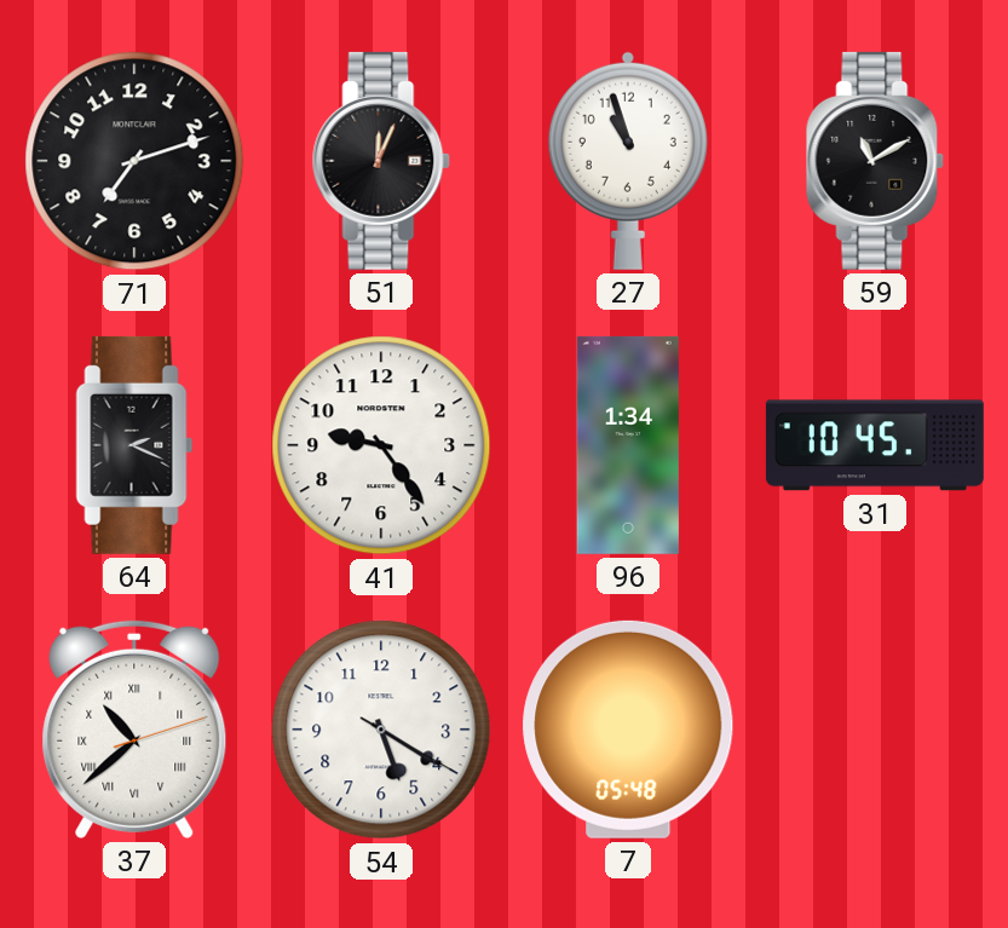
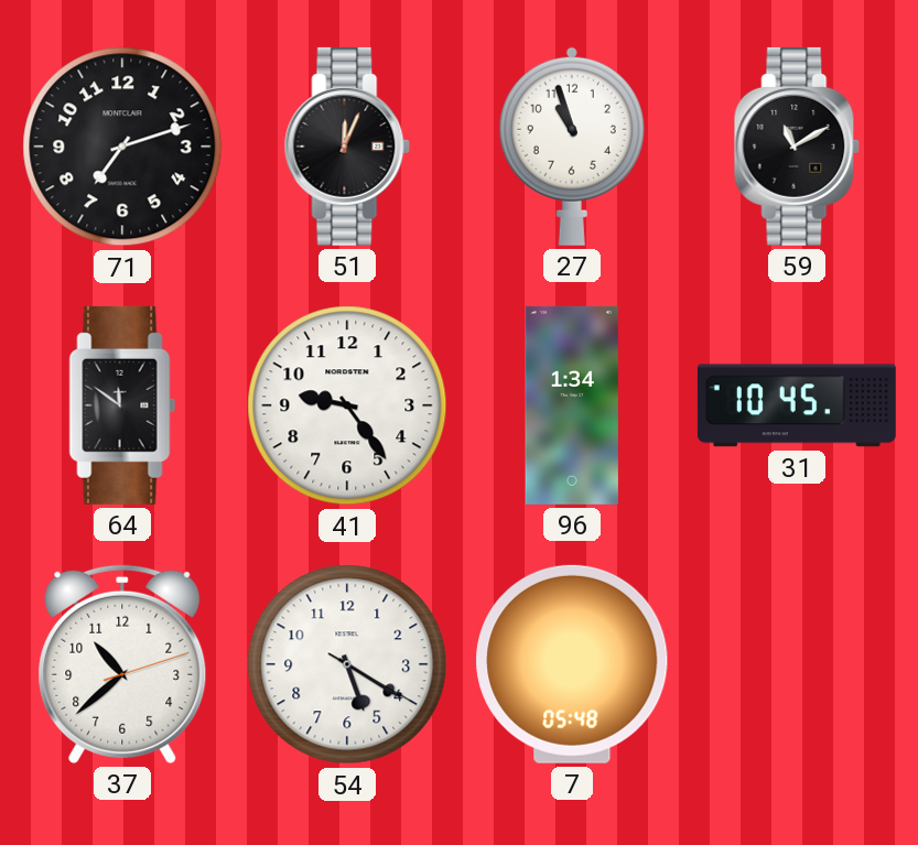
64: 2:19 -> 11:51
37 numerals: Roman -> Arabic
